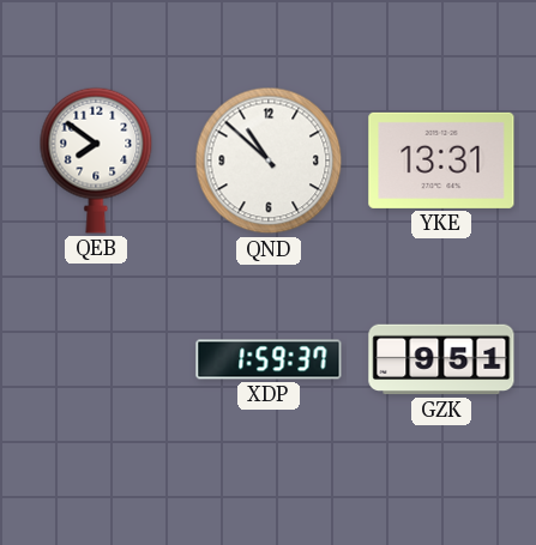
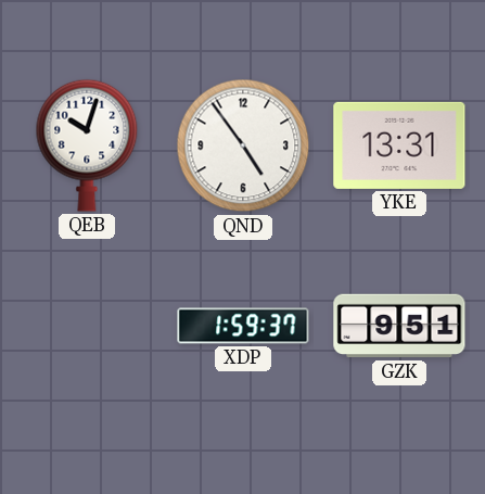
QEB: 7:51 -> 10:03
QND: 10:52 -> 4:54
